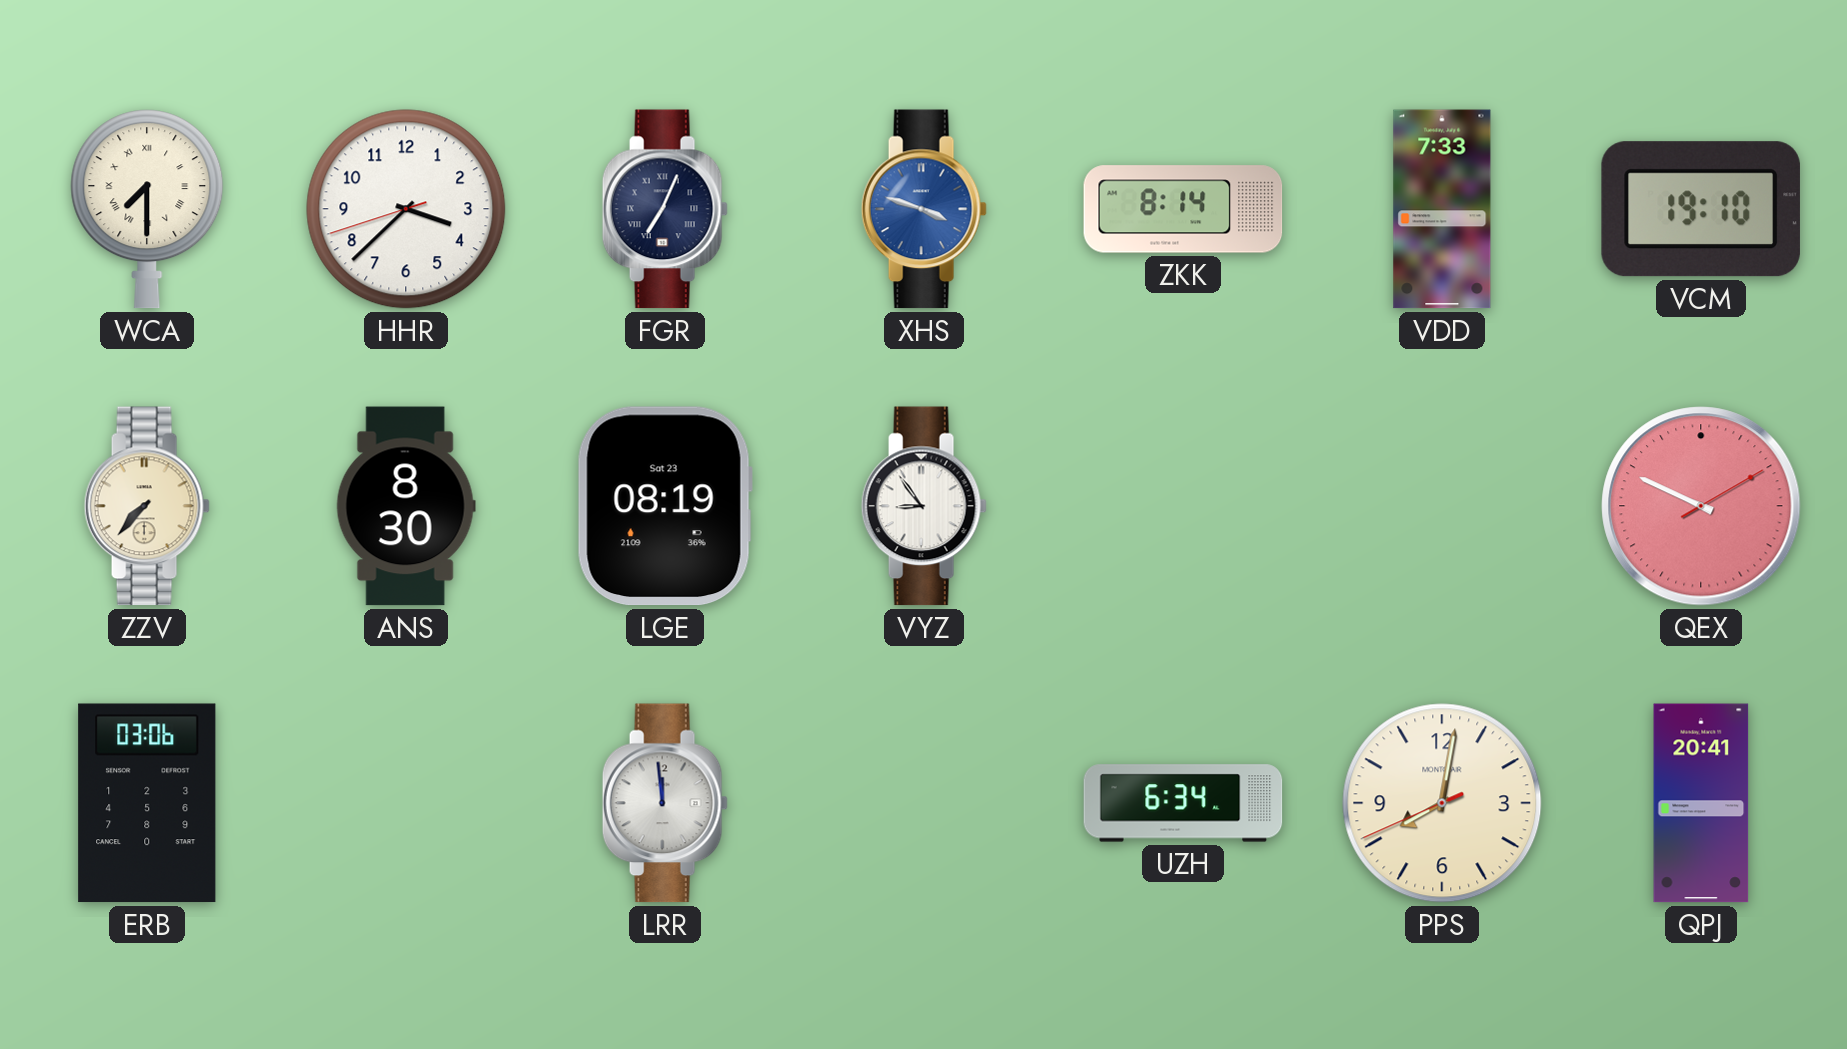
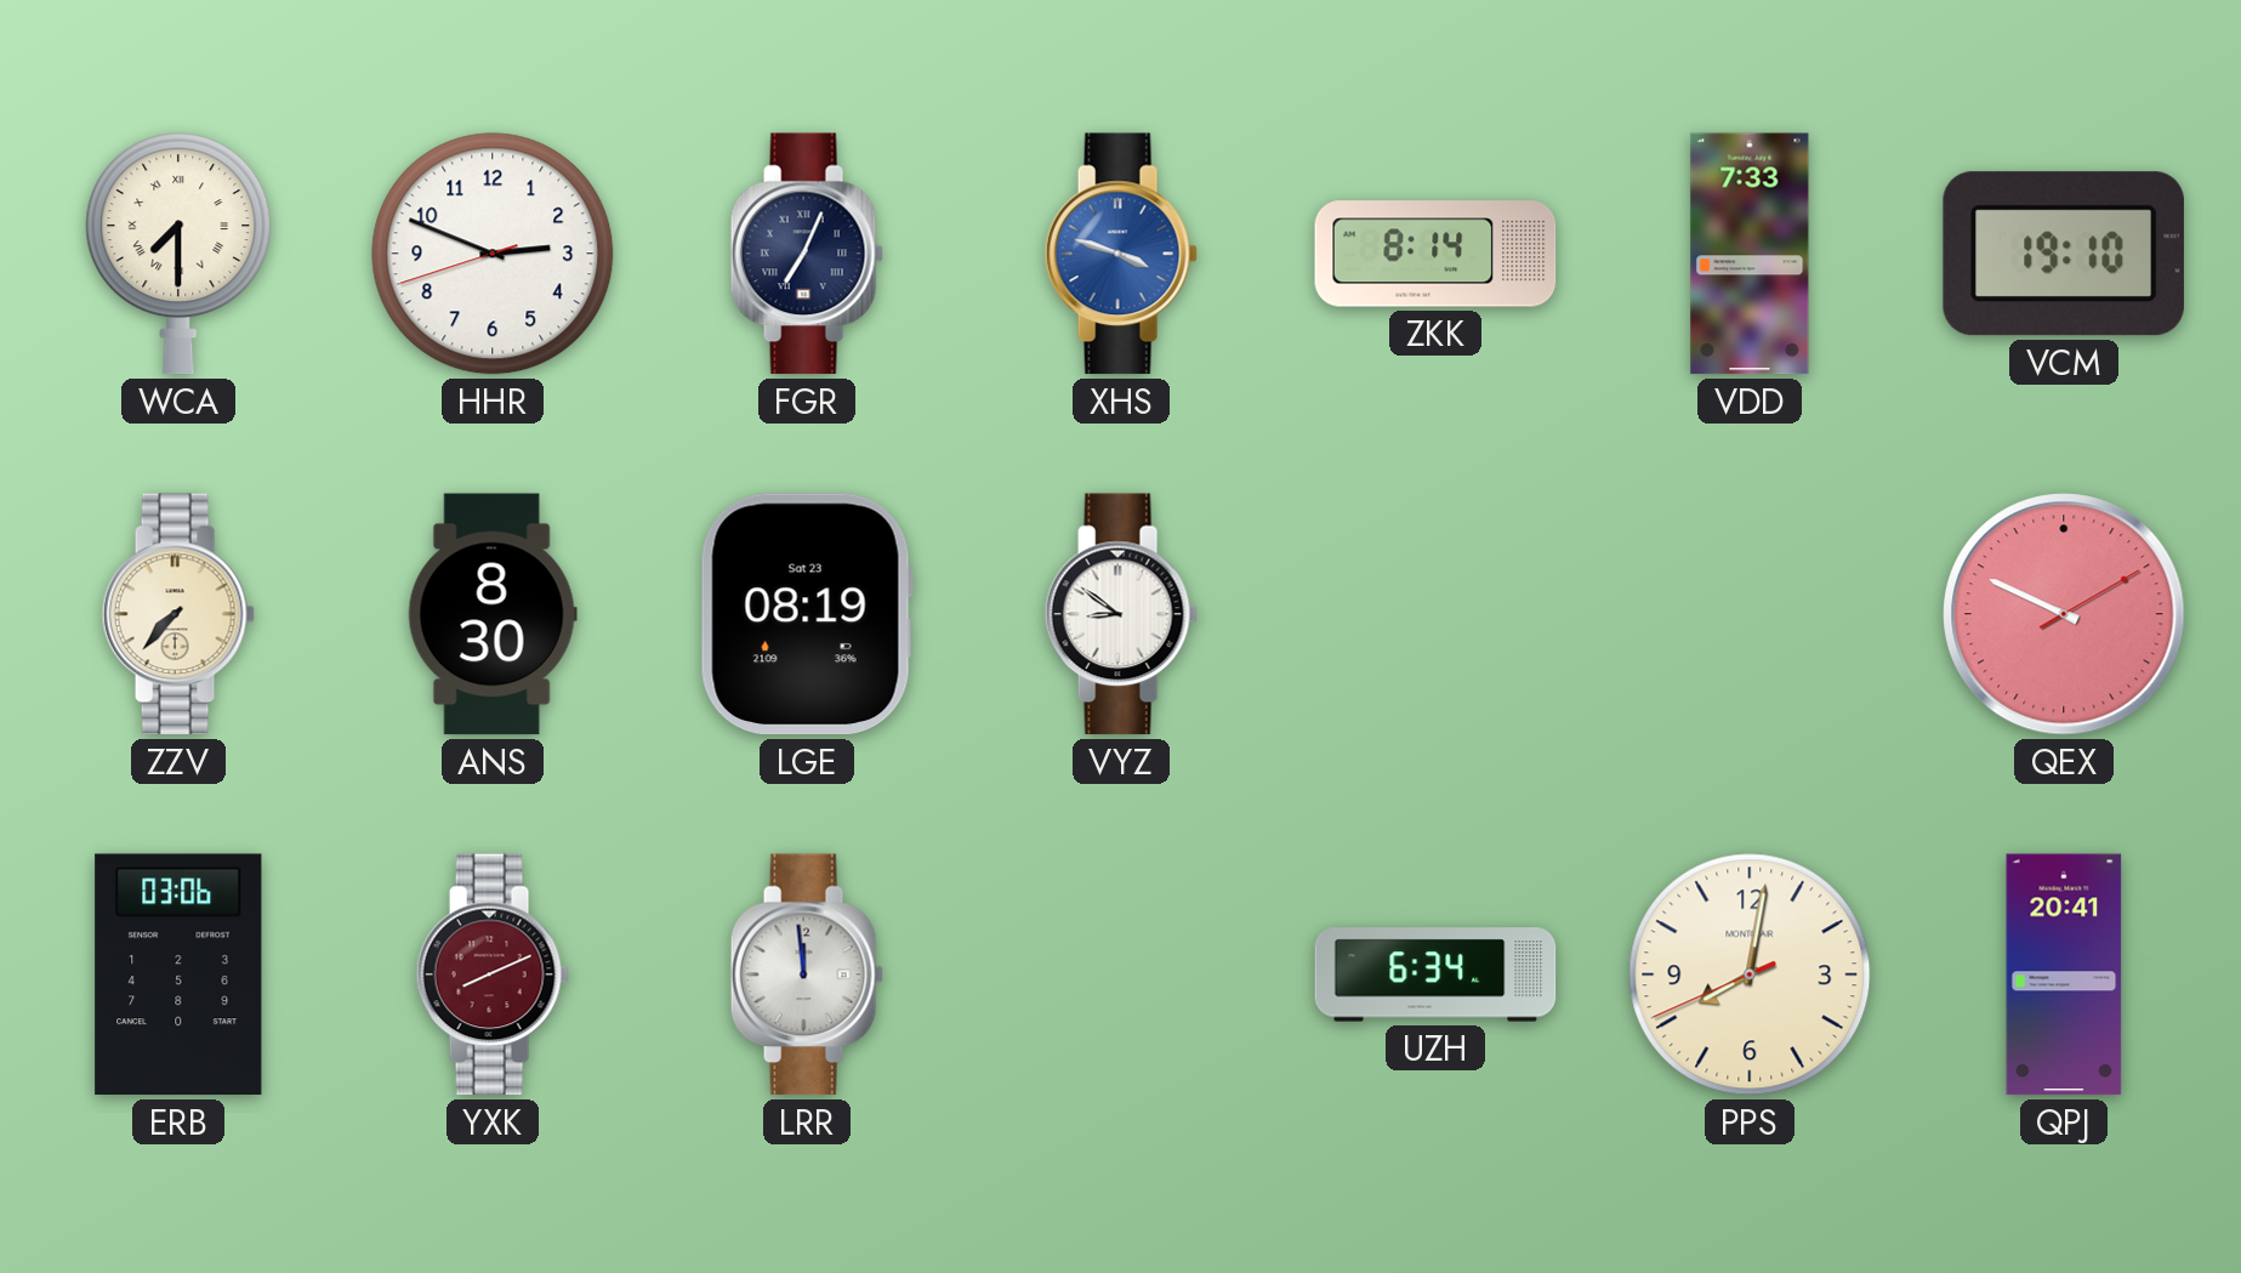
HHR: 3:37 -> 2:48
VYZ: 8:54 -> 8:51
YXK: none -> 8:11
